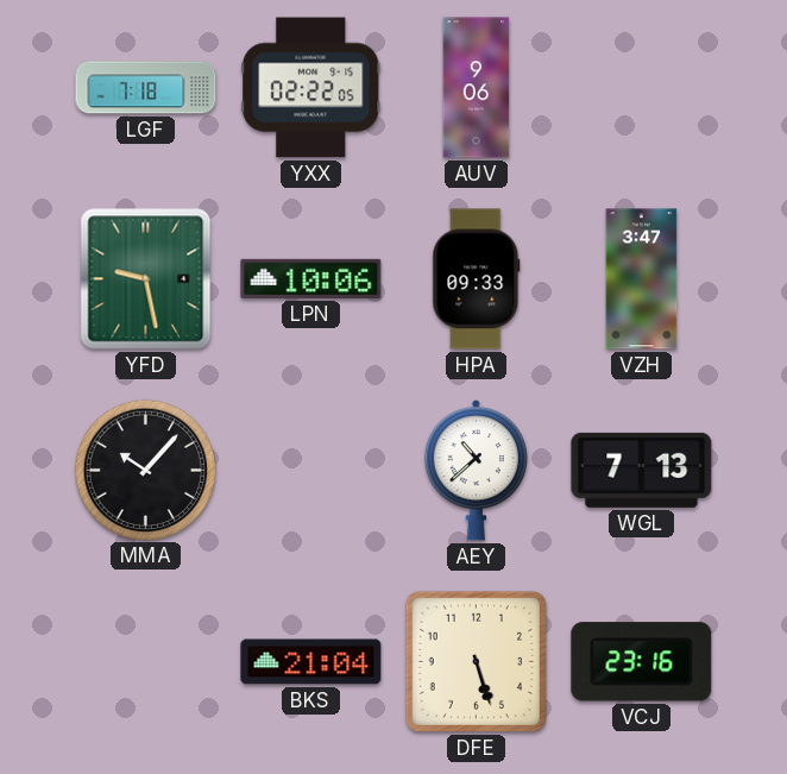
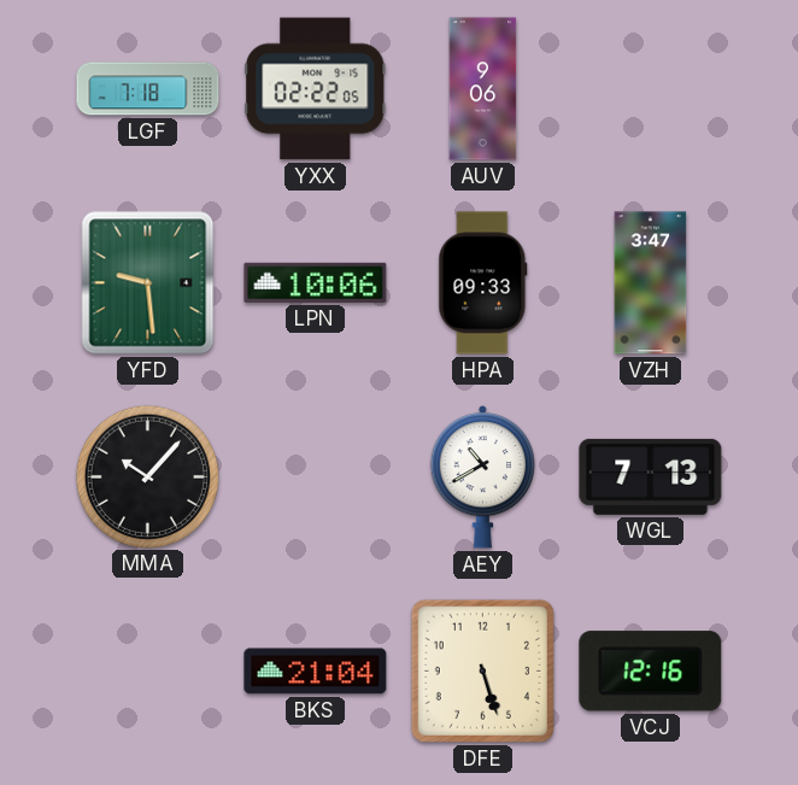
YFD: 9:28 -> 9:29
AEY: 10:38 -> 10:40
VCJ: 23:16 -> 12:16
